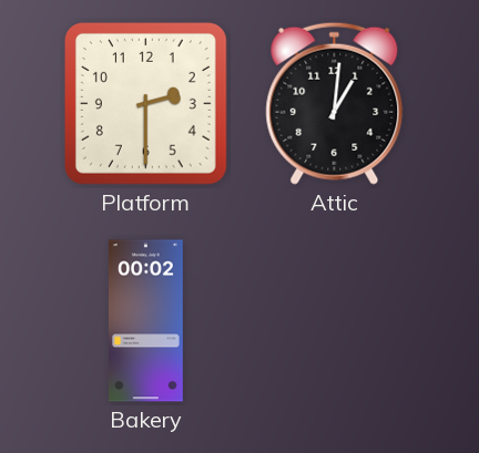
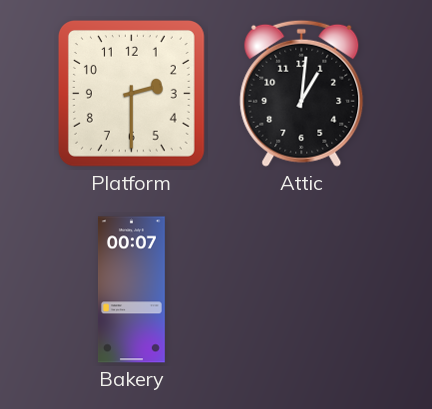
Bakery: 00:02 -> 00:07
